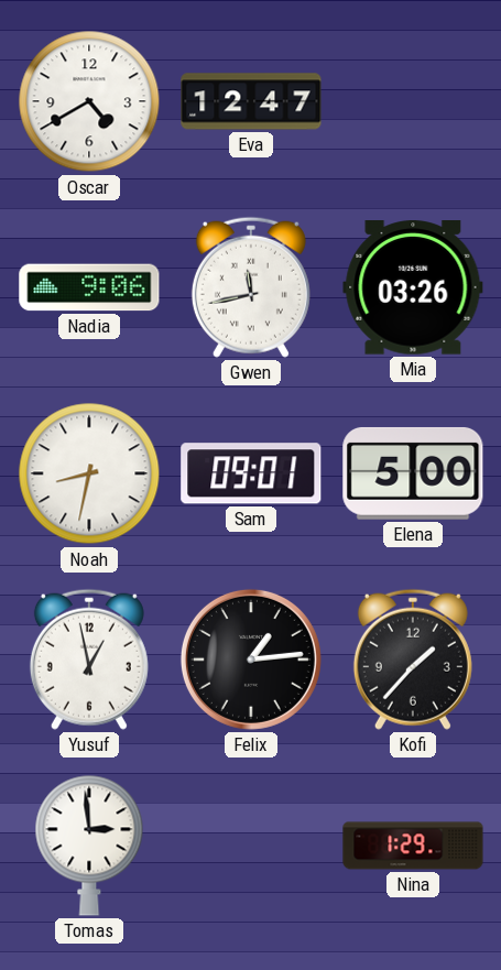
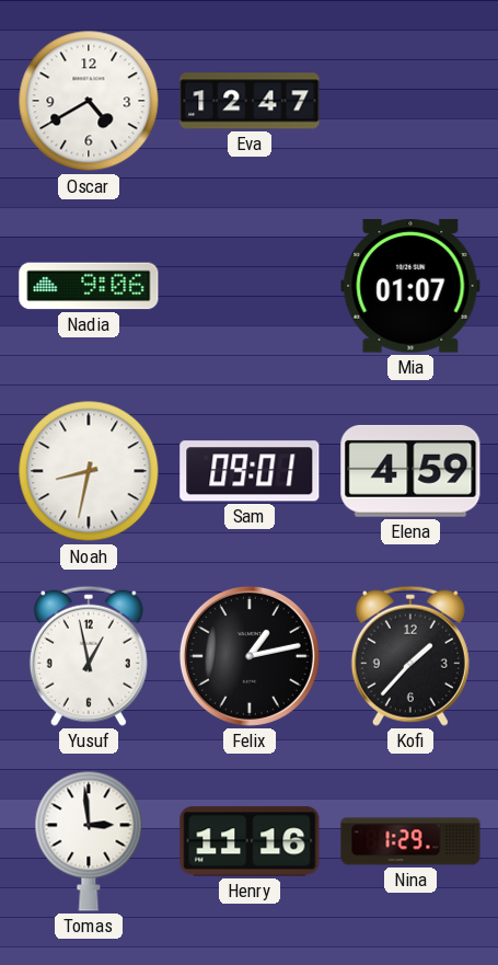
Gwen: 11:43 -> none
Mia: 03:26 -> 01:07
Elena: 5:00 -> 4:59
Felix: 1:14 -> 1:13
Henry: none -> 11:16
